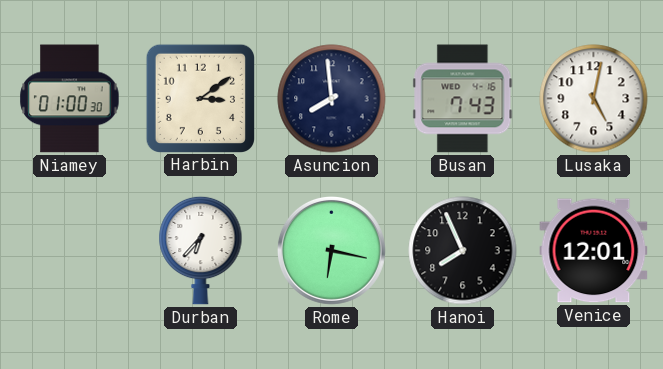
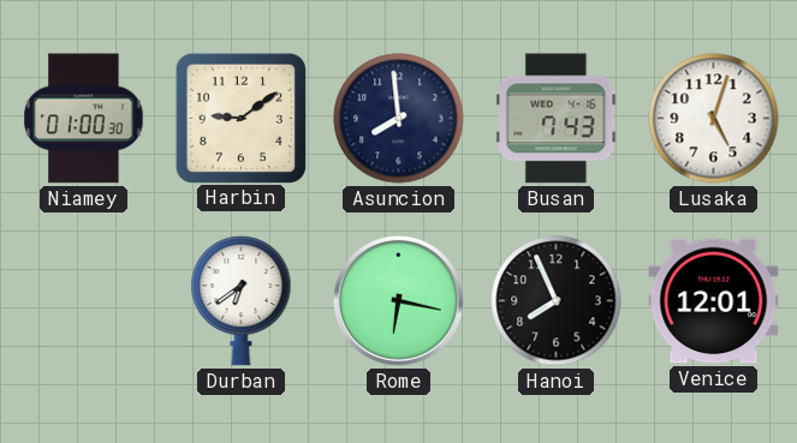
Harbin: 3:09 -> 9:09
Lusaka: 5:02 -> 5:03
Durban: 6:37 -> 6:39
